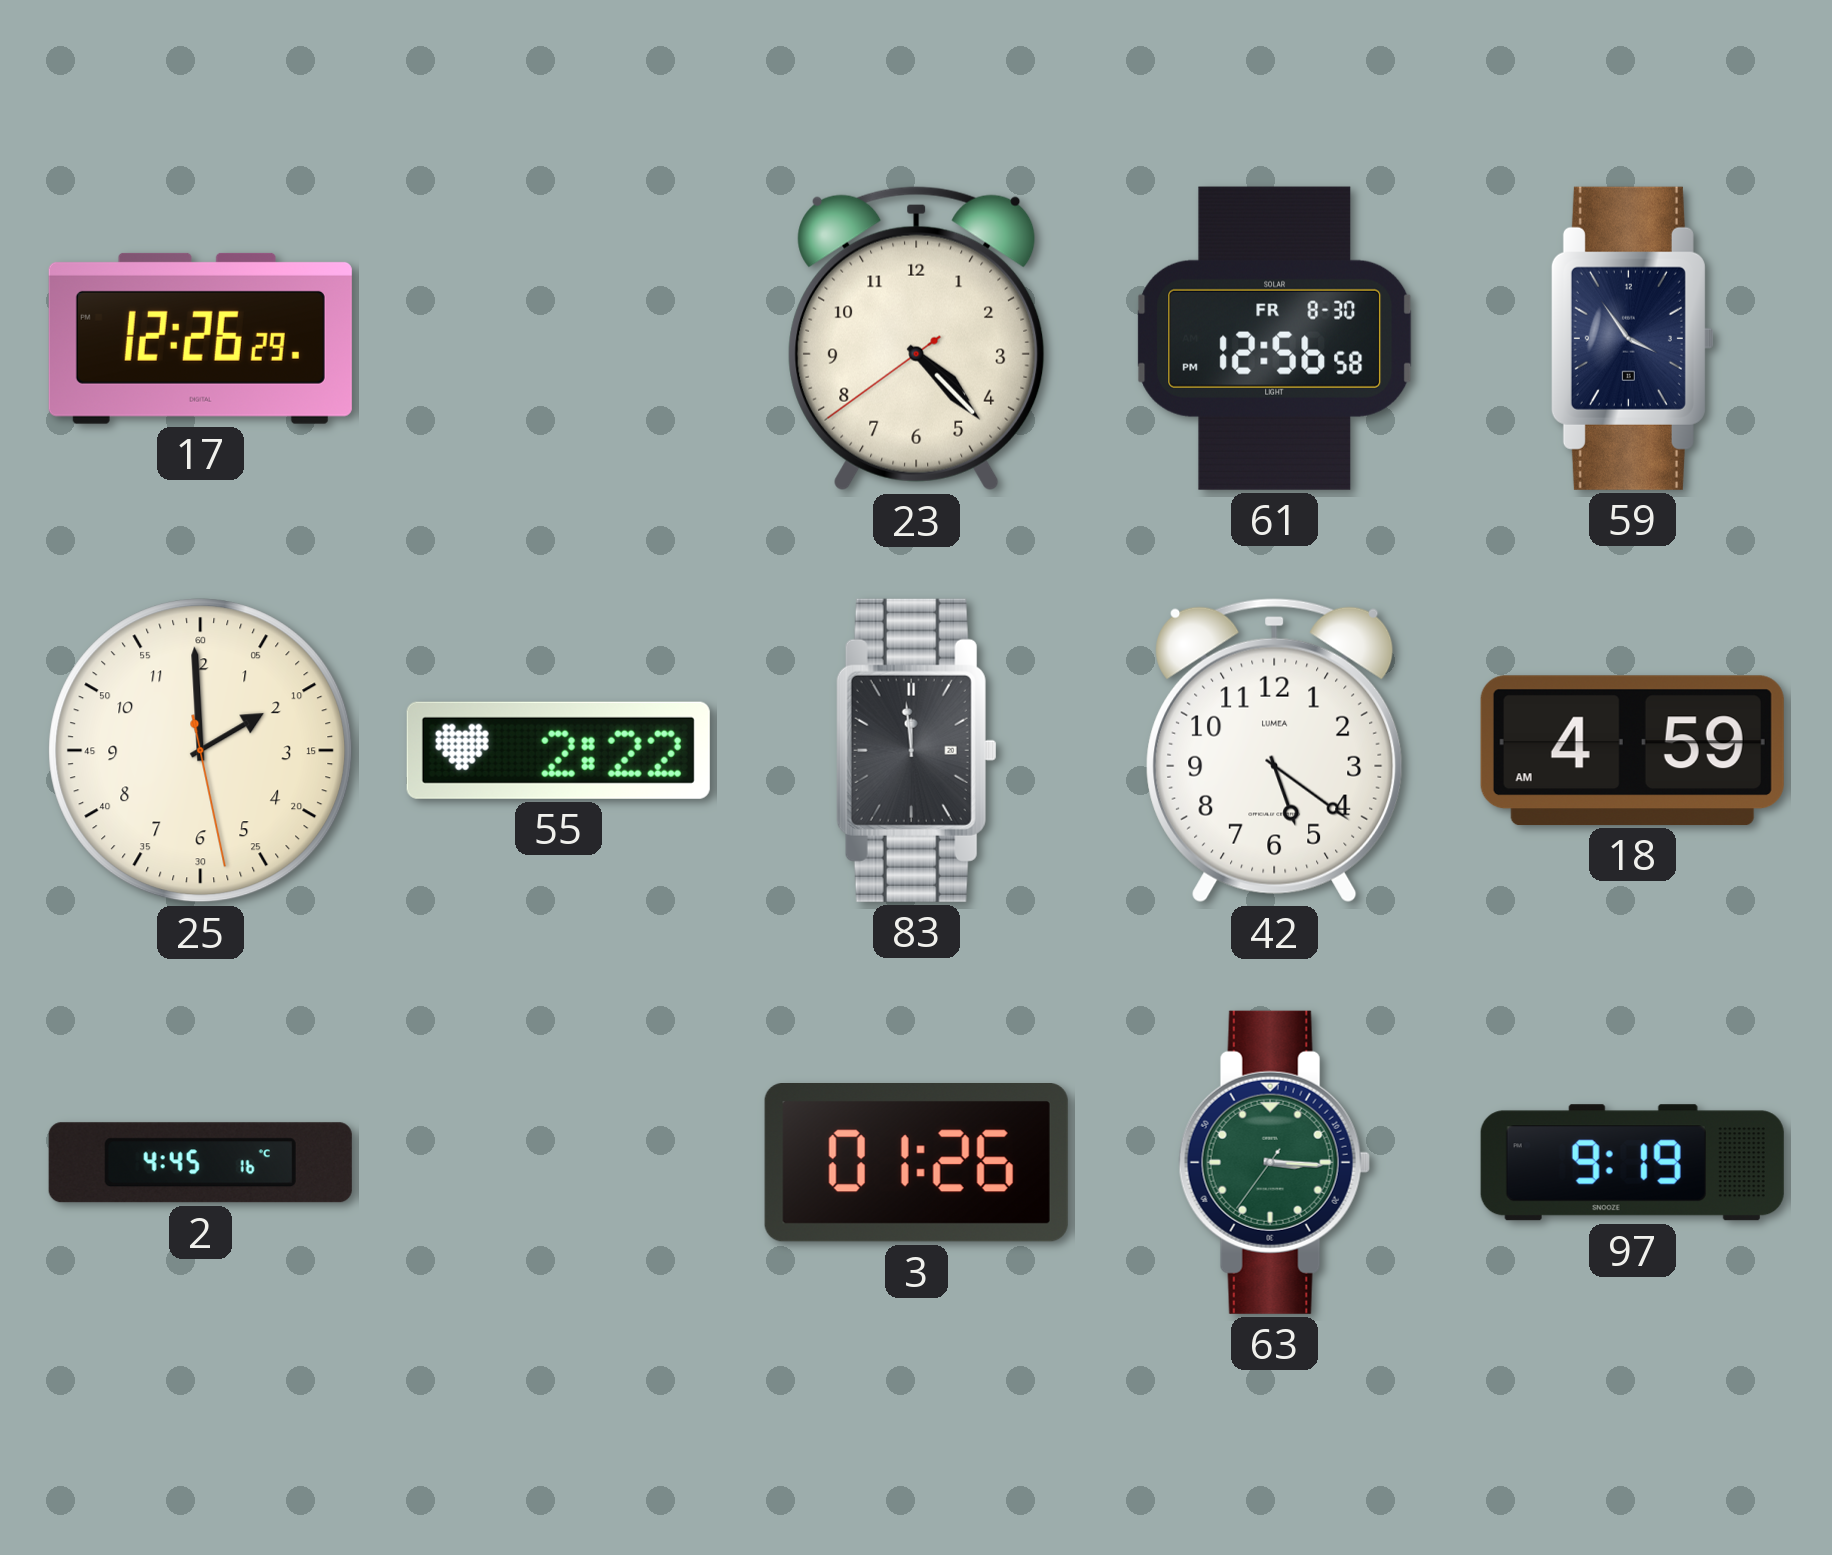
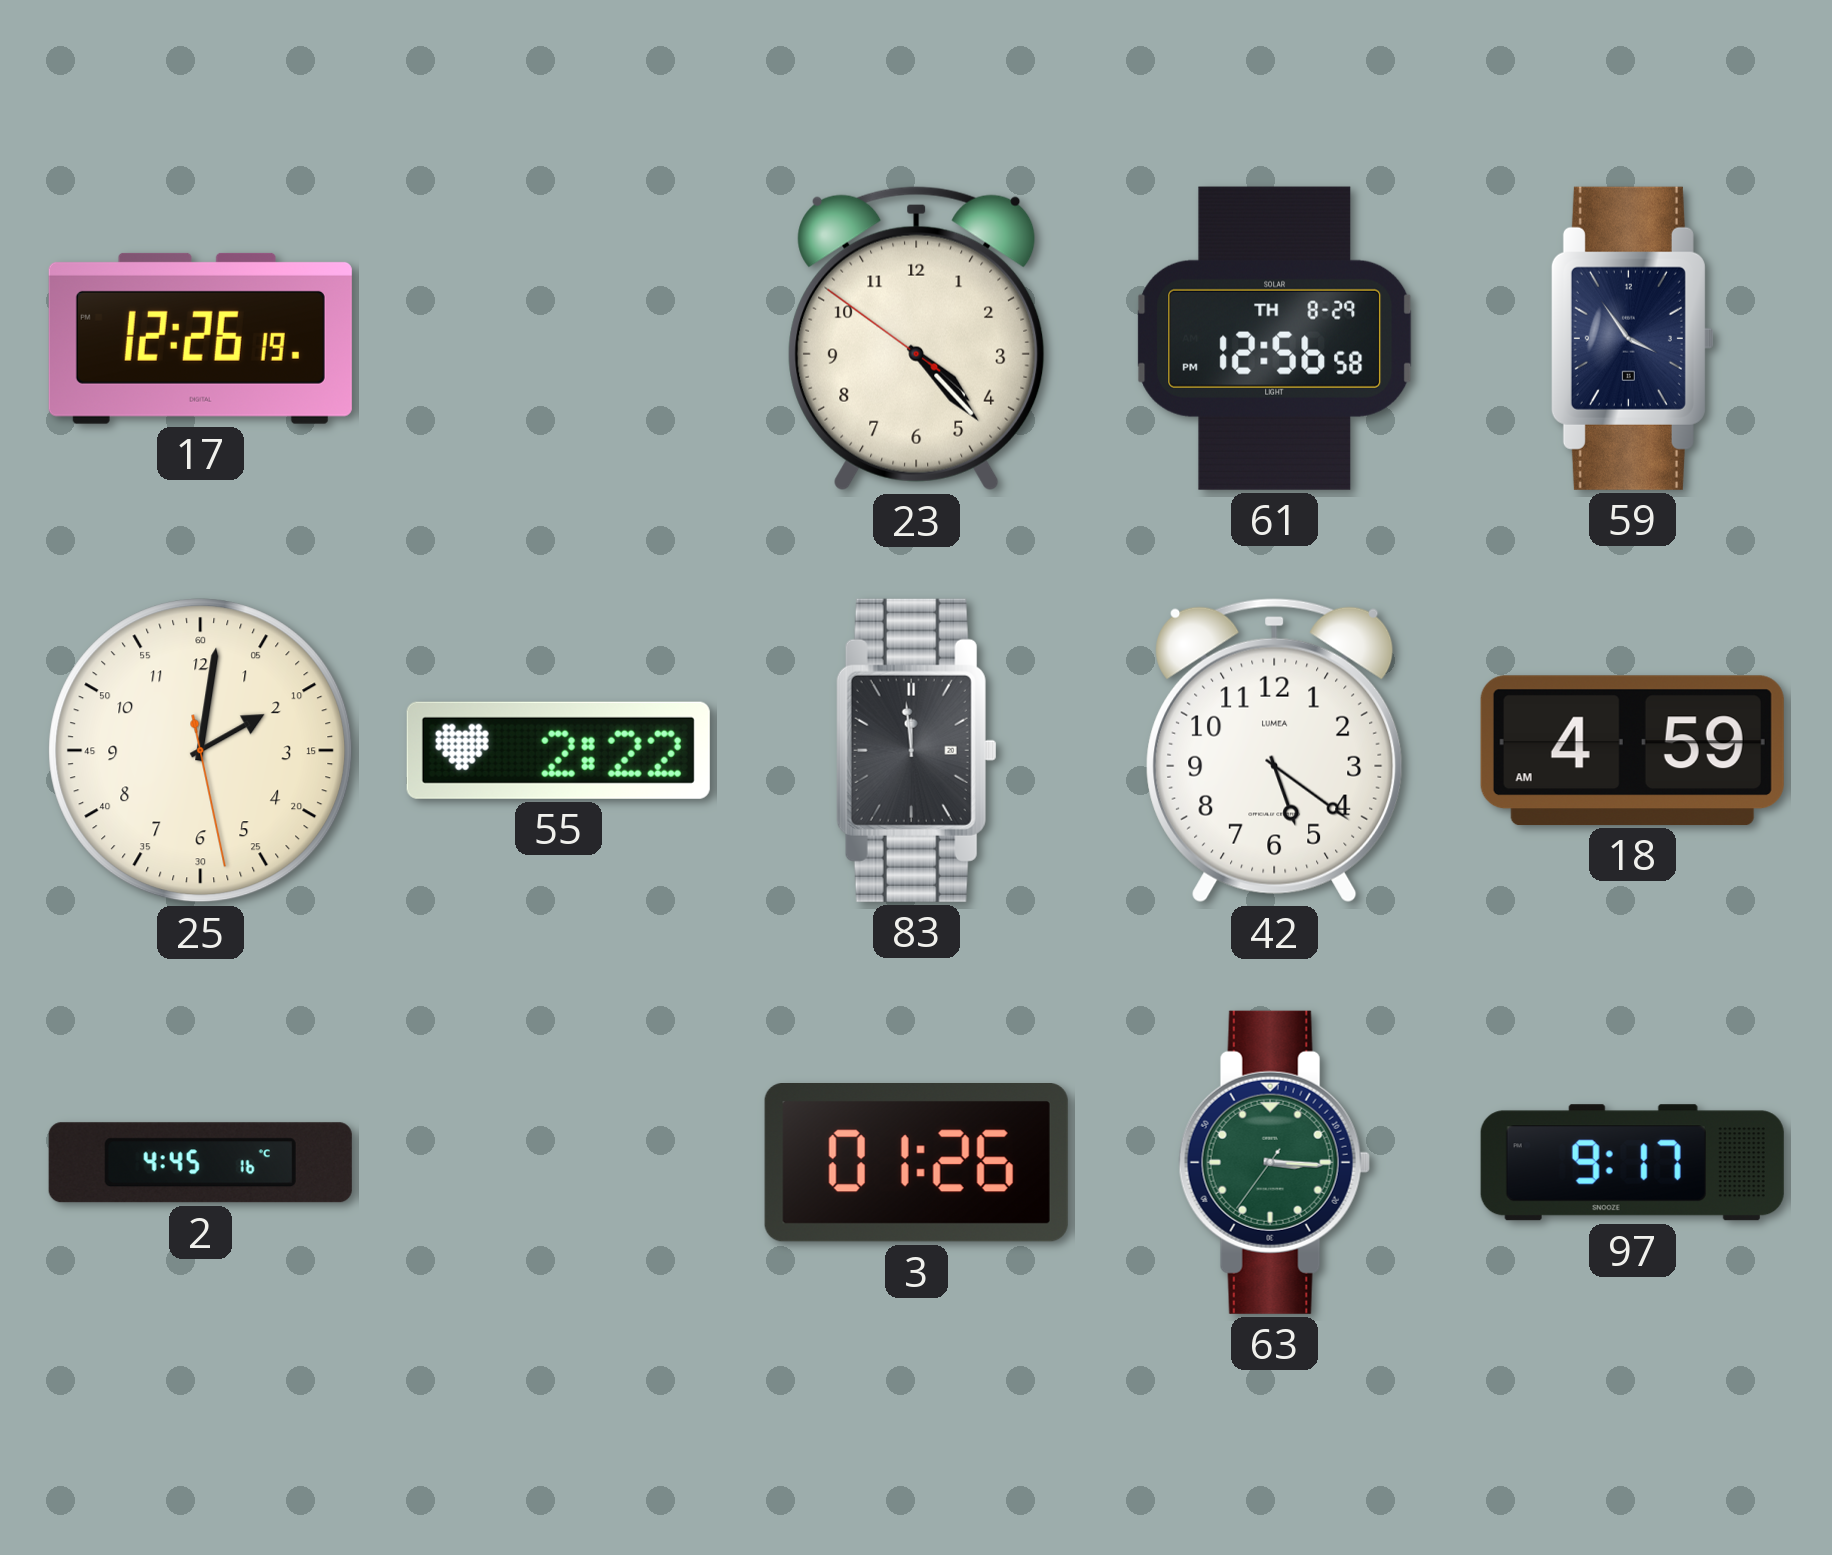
17: 12:26:29 -> 12:26:19
23: 4:22:39 -> 4:22:51
61 date: FR 8-30 -> TH 8-29
25: 1:59 -> 2:01
97: 9:19 -> 9:17
